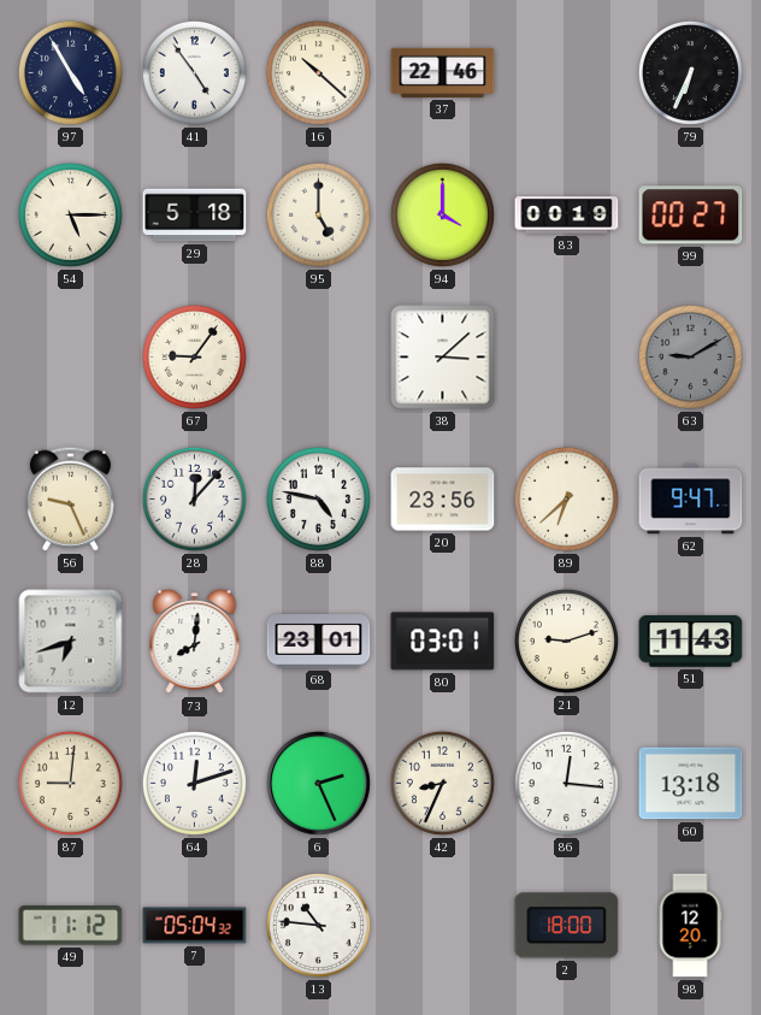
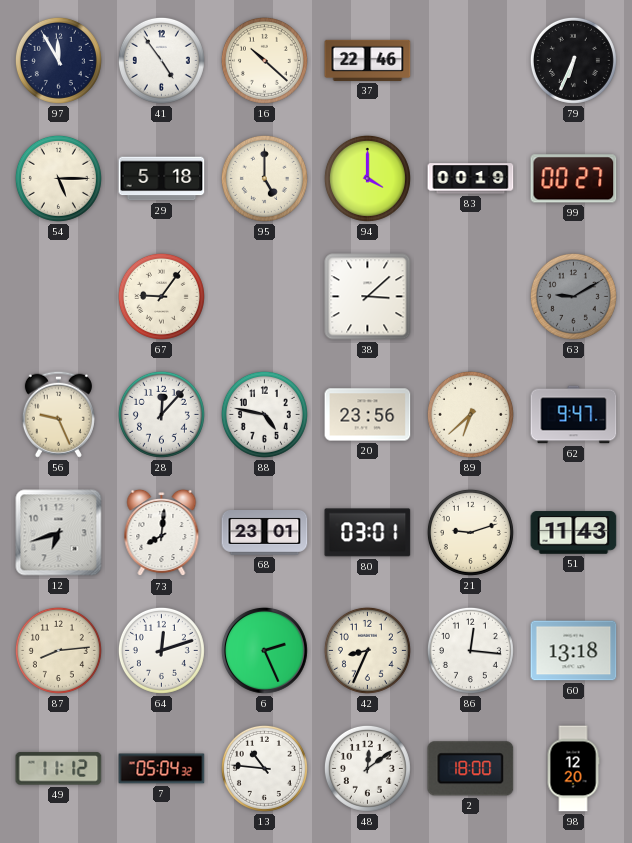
97: 4:55 -> 11:55
87: 9:01 -> 8:14
48: none -> 12:09
